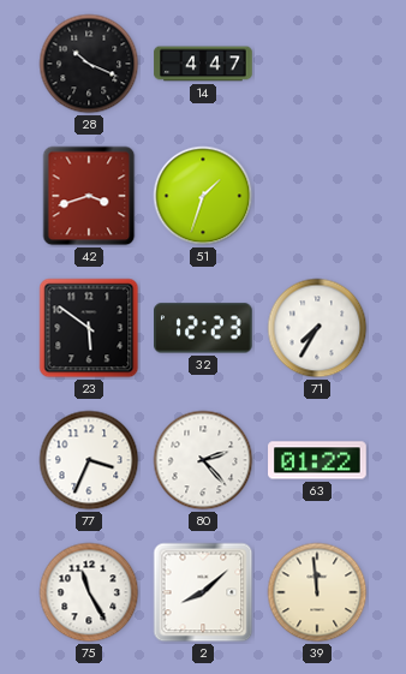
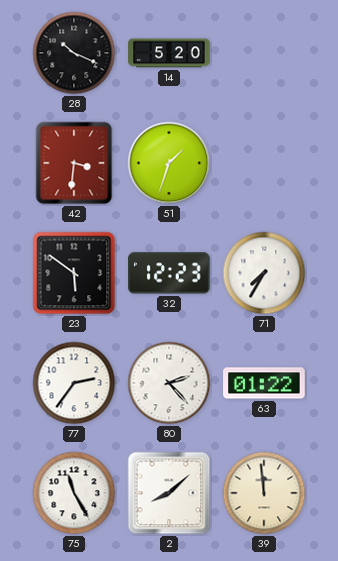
14: 4:47 -> 5:20
42: 3:42 -> 3:31
77: 3:34 -> 2:36
